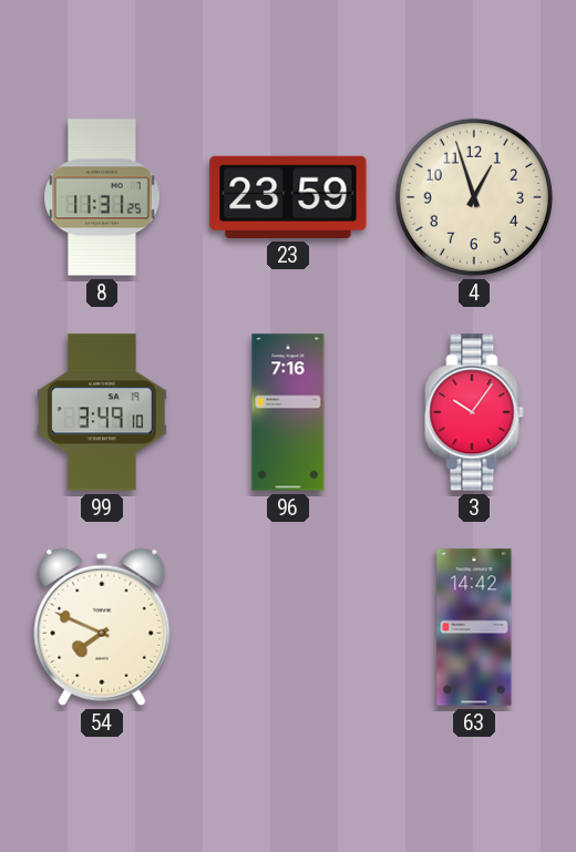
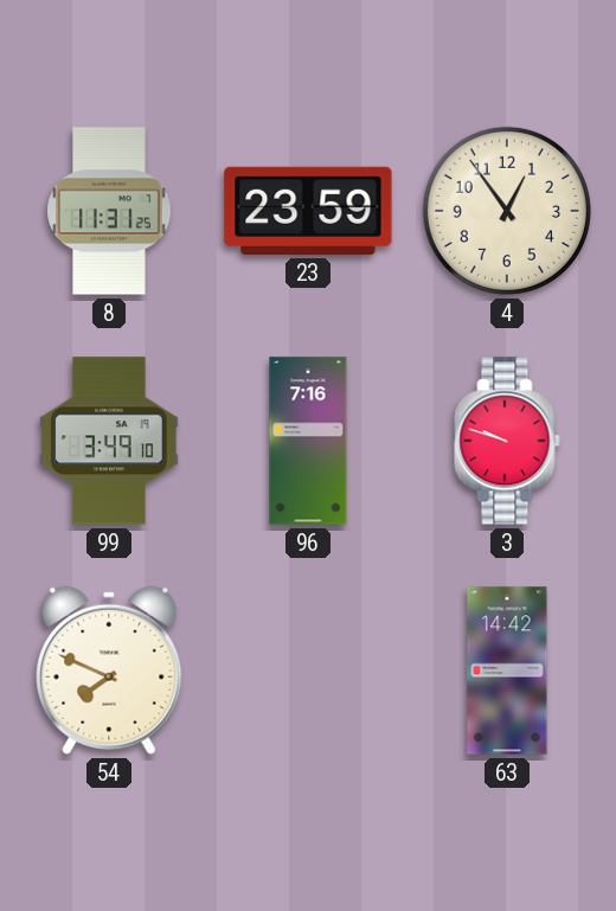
4: 12:57 -> 12:54
3: 10:06 -> 9:48
